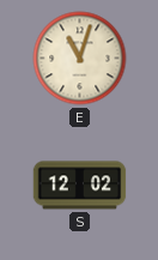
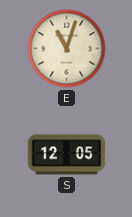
S: 12:02 -> 12:05
